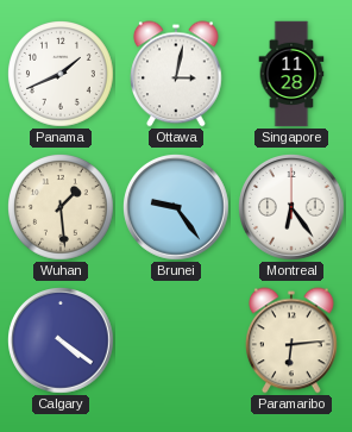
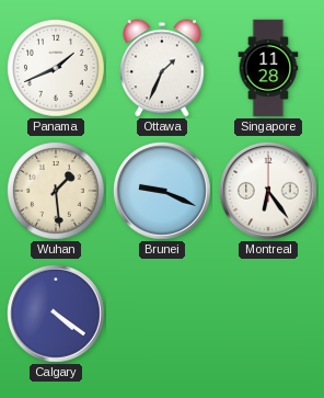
Ottawa: 3:02 -> 1:34
Brunei: 9:24 -> 9:19
Paramaribo: 6:14 -> none
